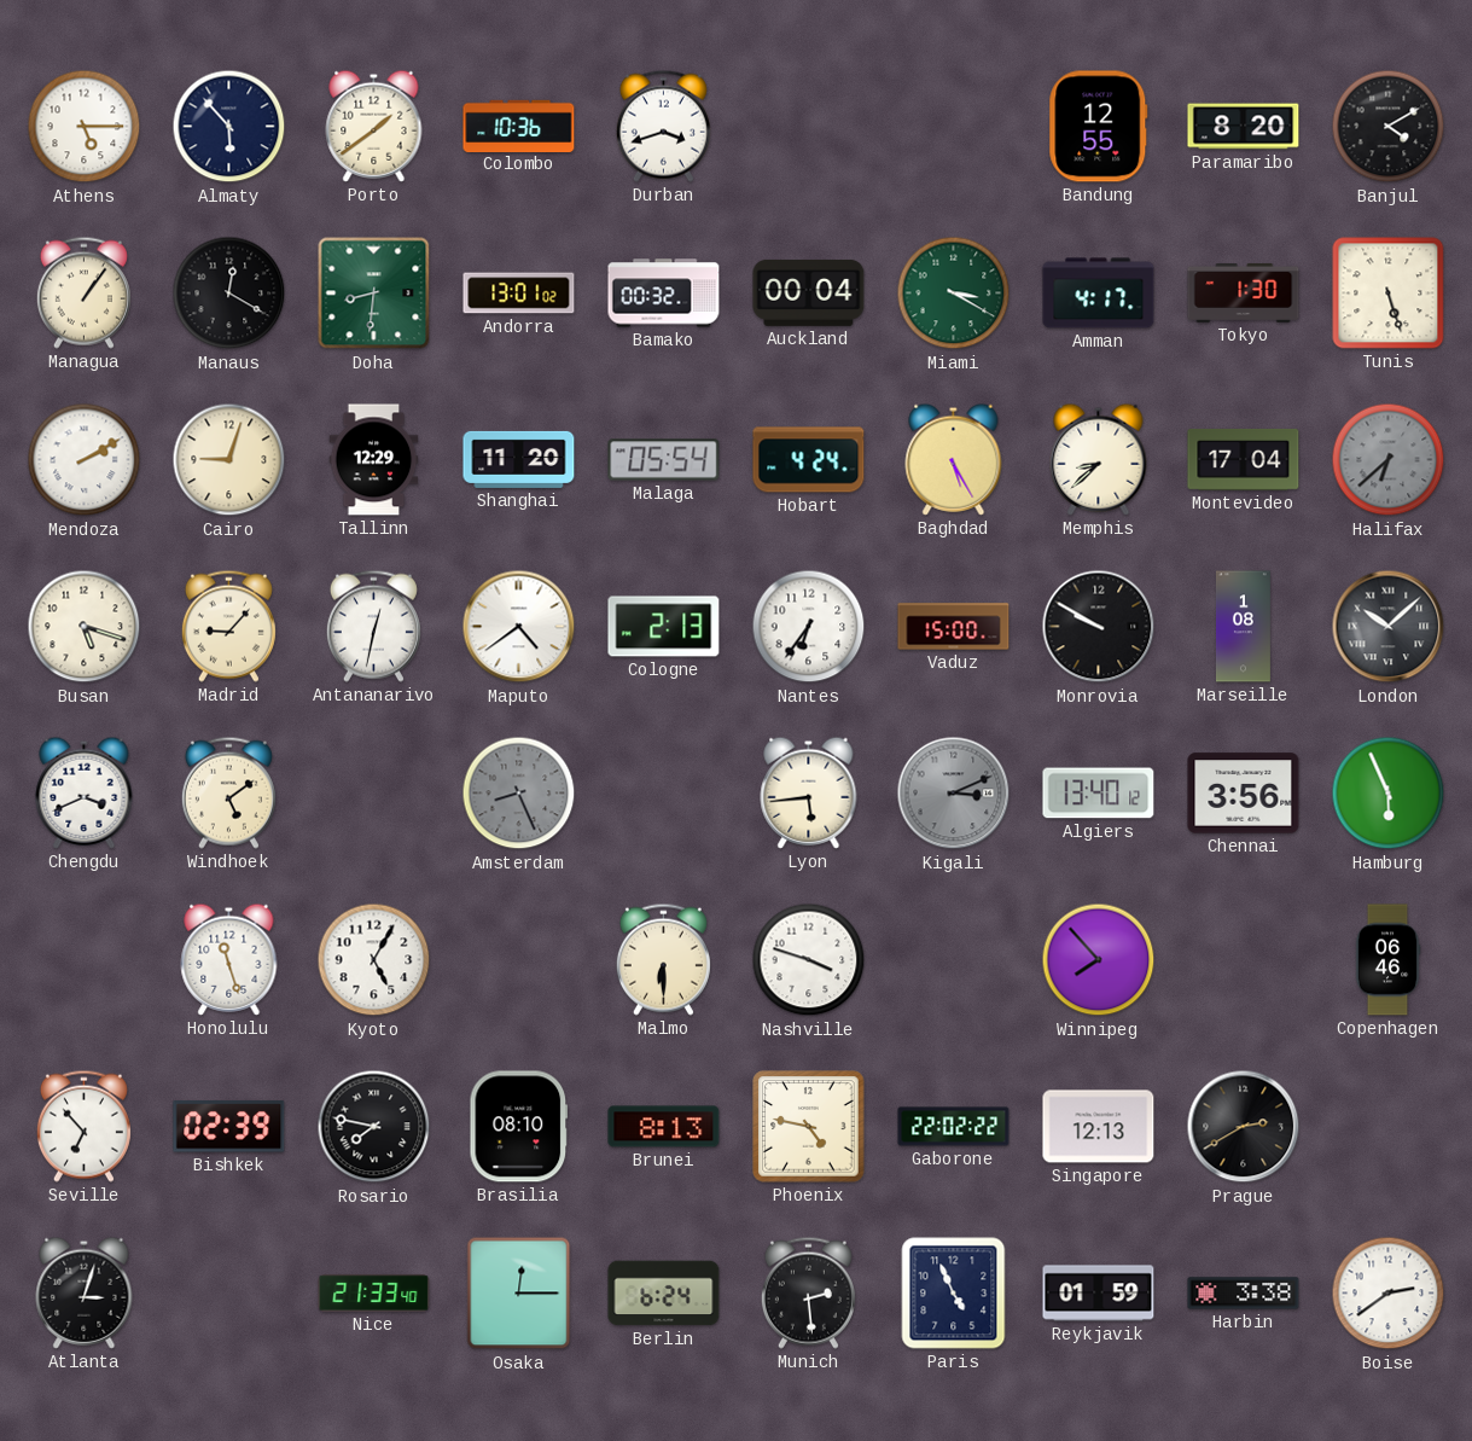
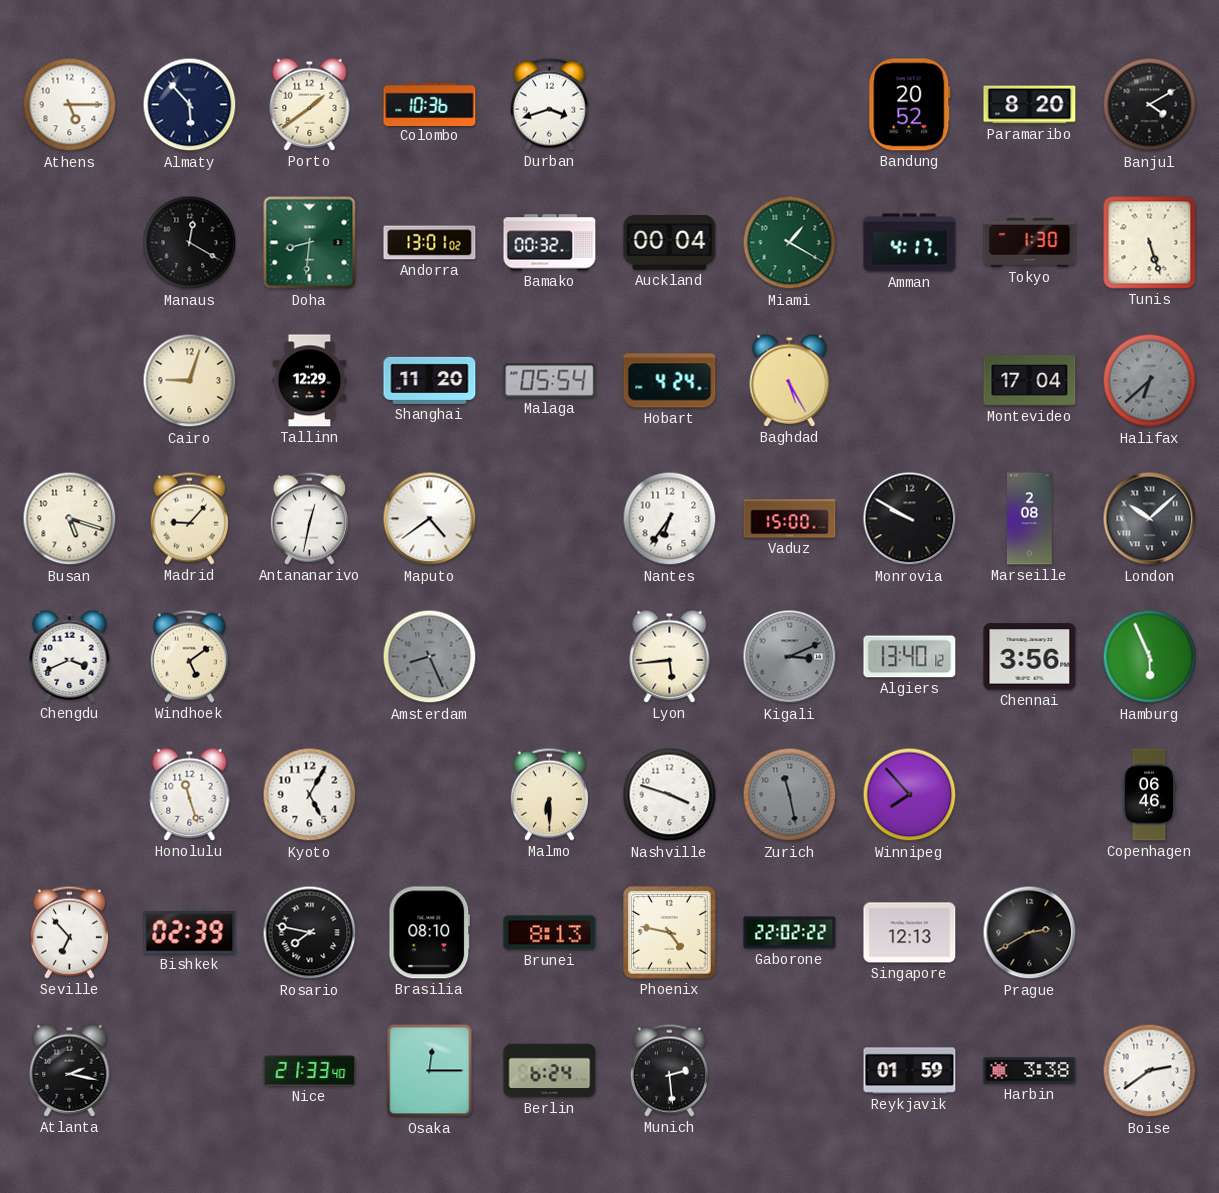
Bandung: 12:55 -> 20:52
Managua: 1:06 -> none
Miami: 3:20 -> 1:20
Mendoza: 2:10 -> none
Memphis: 8:38 -> none
Cologne: 2:13 -> none
Marseille: 1:08 -> 2:08
Zurich: none -> 11:28
Atlanta: 3:03 -> 2:17
Paris: 4:56 -> none
